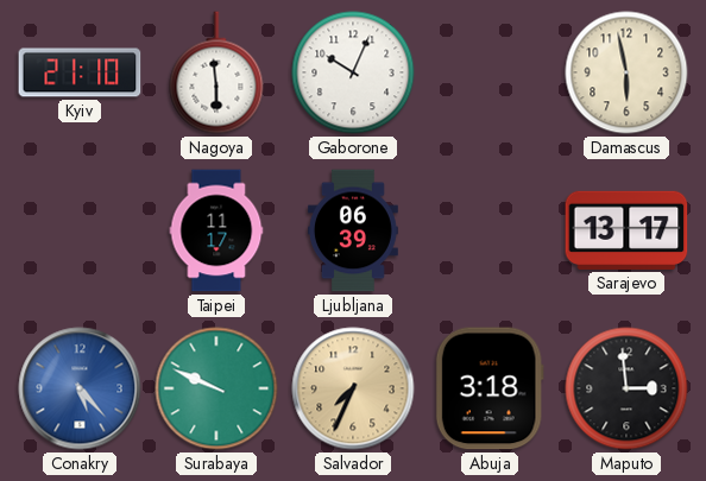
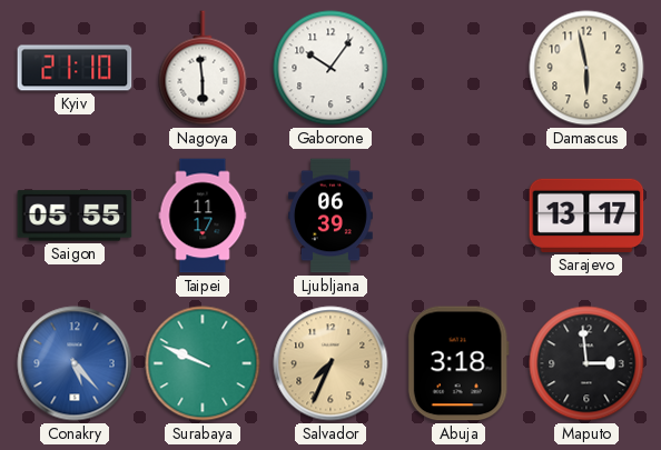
Gaborone: 10:04 -> 10:06
Saigon: none -> 05:55
